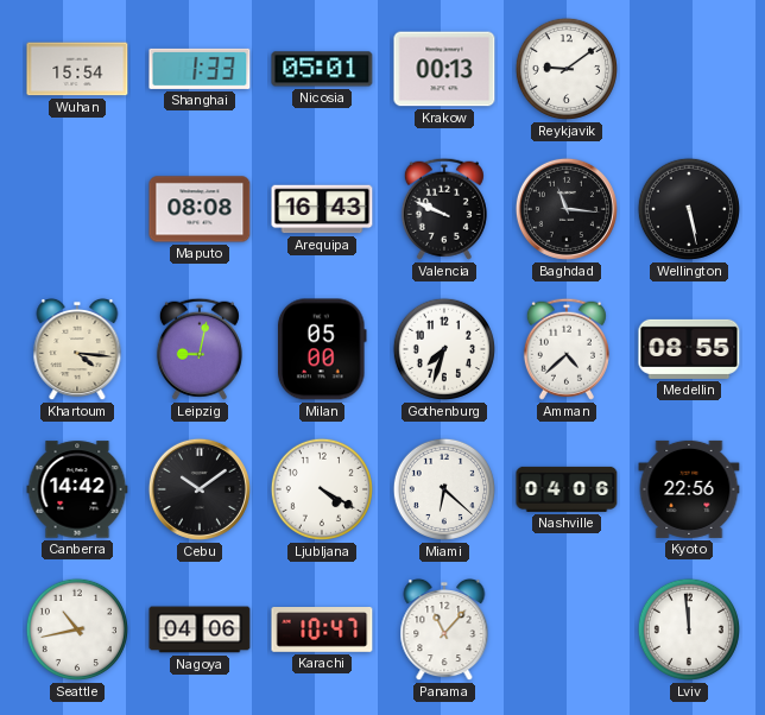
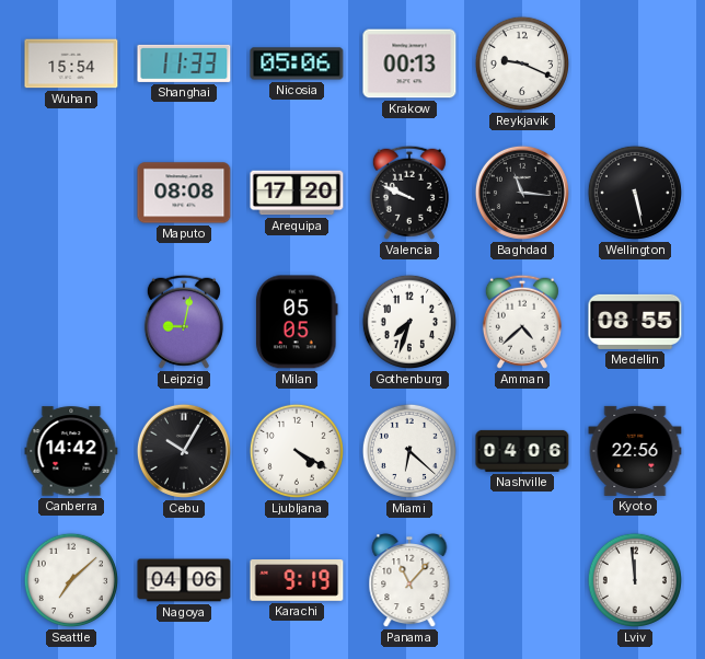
Shanghai: 1:33 -> 11:33
Nicosia: 05:01 -> 05:06
Reykjavik: 9:09 -> 9:19
Arequipa: 16:43 -> 17:20
Khartoum: 4:16 -> none
Milan: 05:00 -> 05:05
Cebu: 10:09 -> 10:05
Seattle: 10:43 -> 7:08
Karachi: 10:47 -> 9:19
